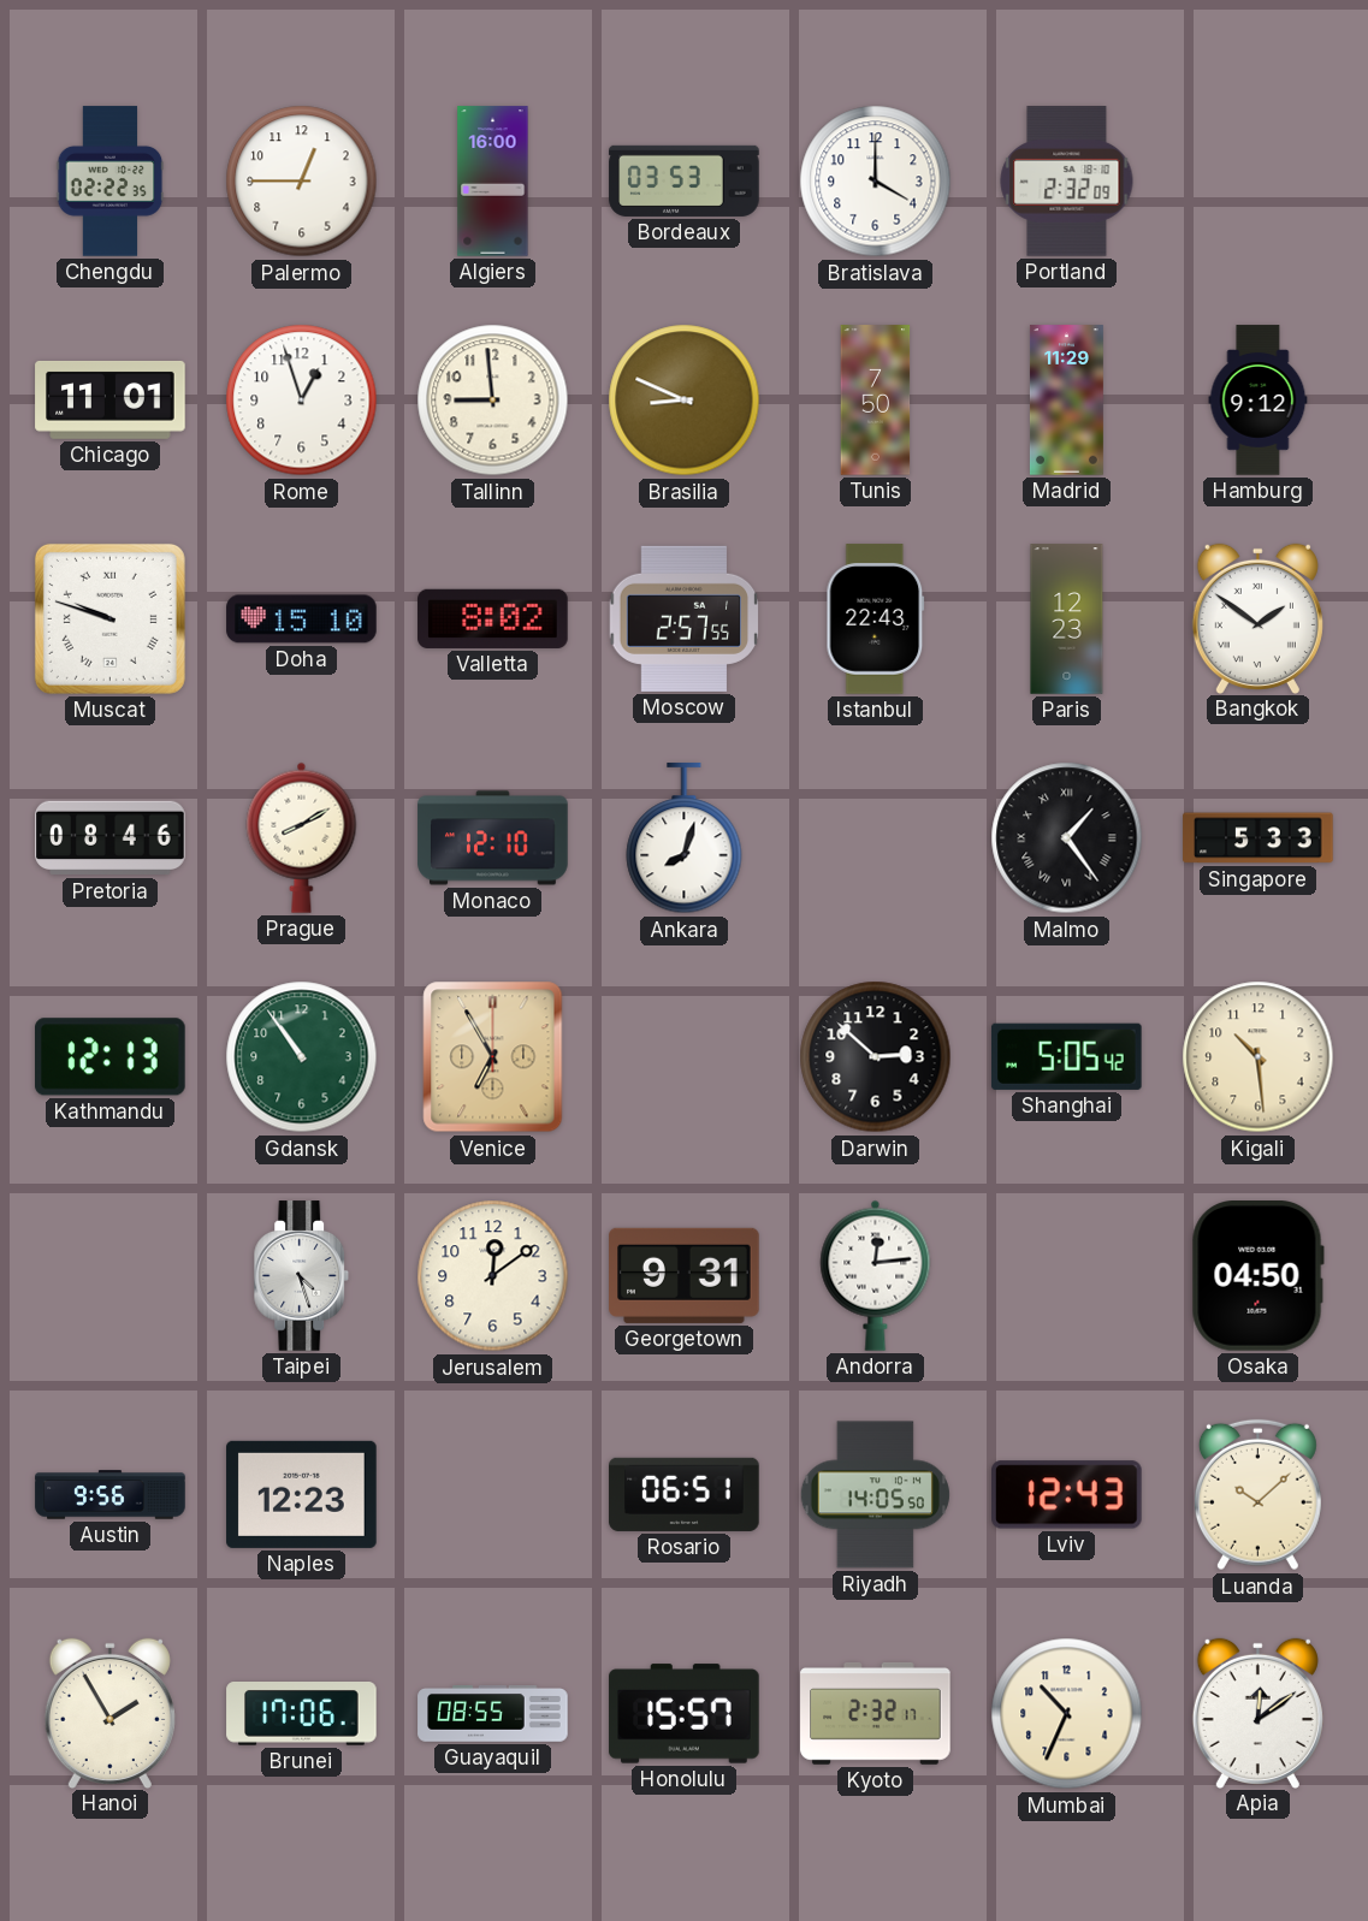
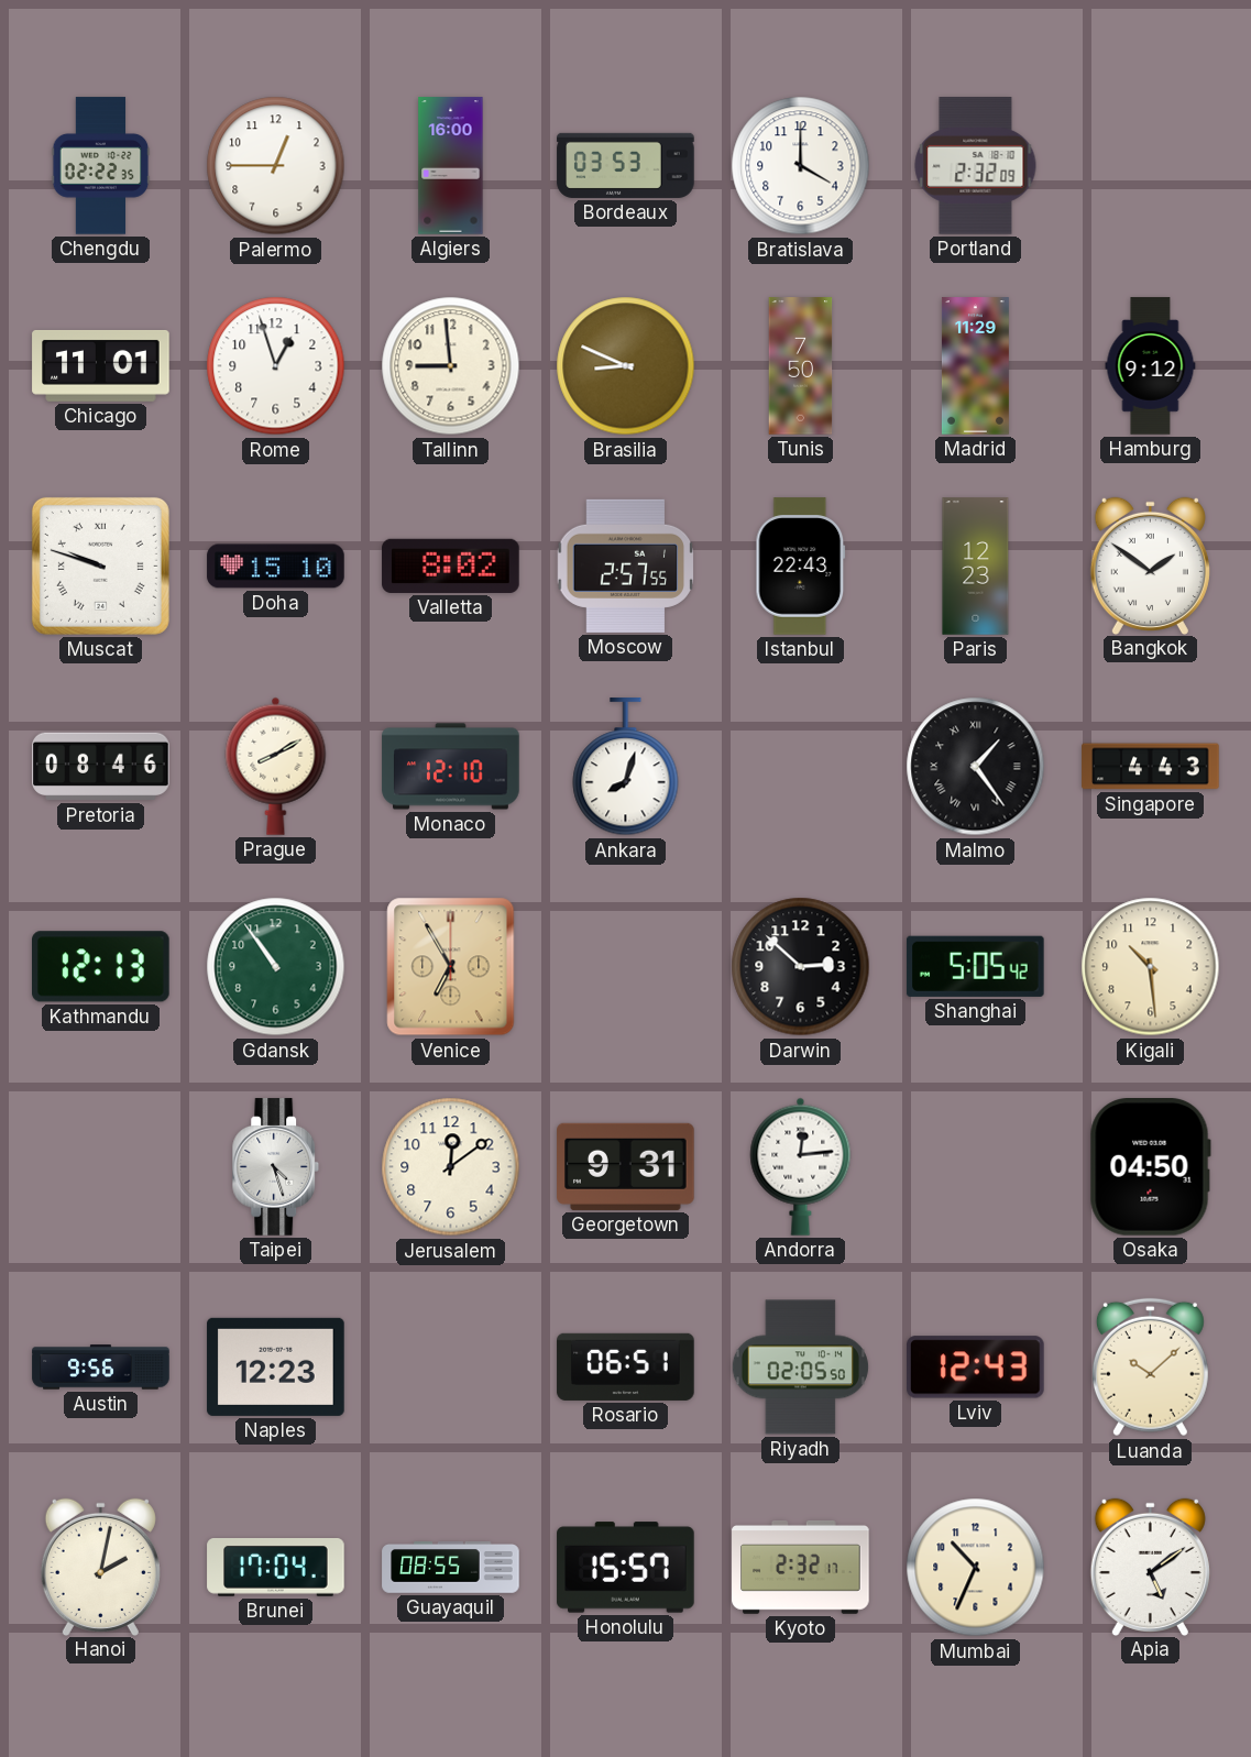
Singapore: 5:33 -> 4:43
Riyadh: 14:05 -> 02:05
Hanoi: 1:55 -> 2:02
Brunei: 17:06 -> 17:04
Apia: 12:09 -> 5:09
